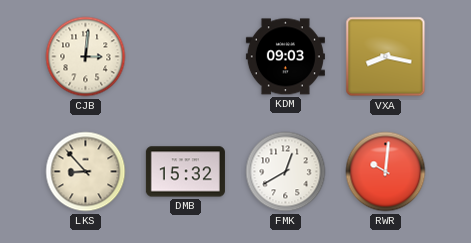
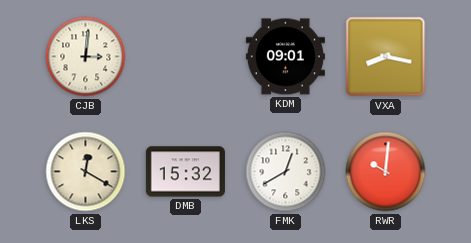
KDM: 09:03 -> 09:01
LKS: 8:53 -> 12:20
